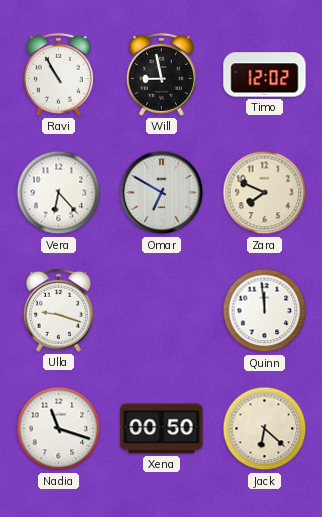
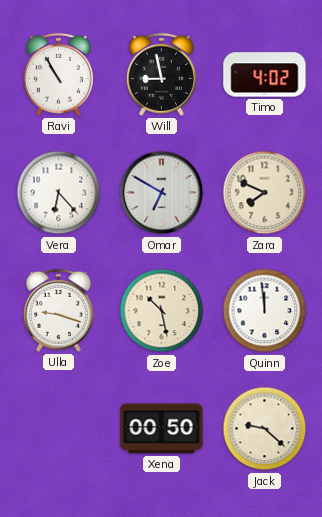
Timo: 12:02 -> 4:02
Zoe: none -> 10:28
Nadia: 11:18 -> none
Jack: 6:22 -> 9:22
